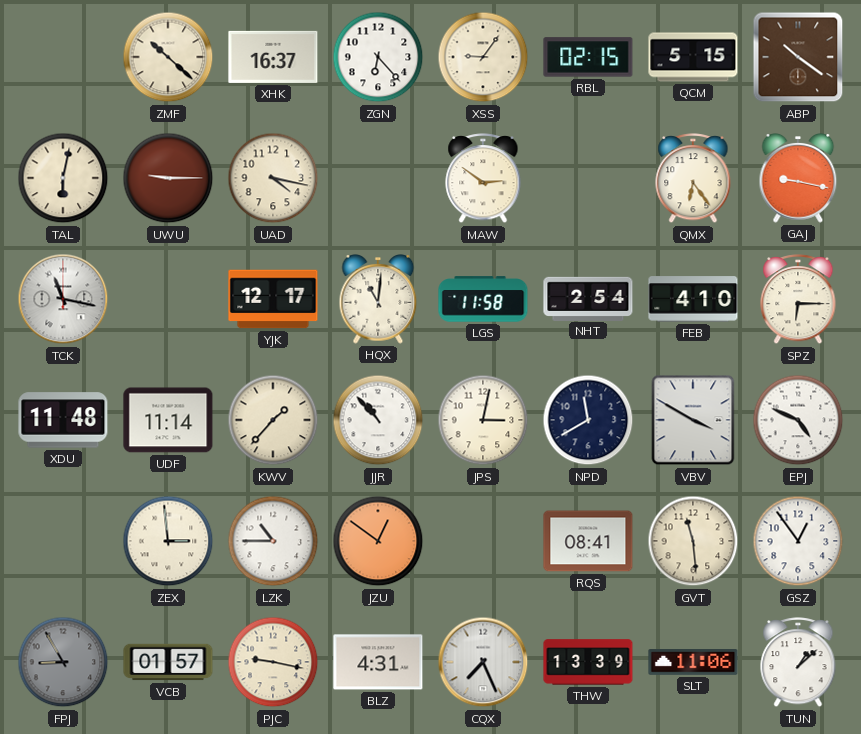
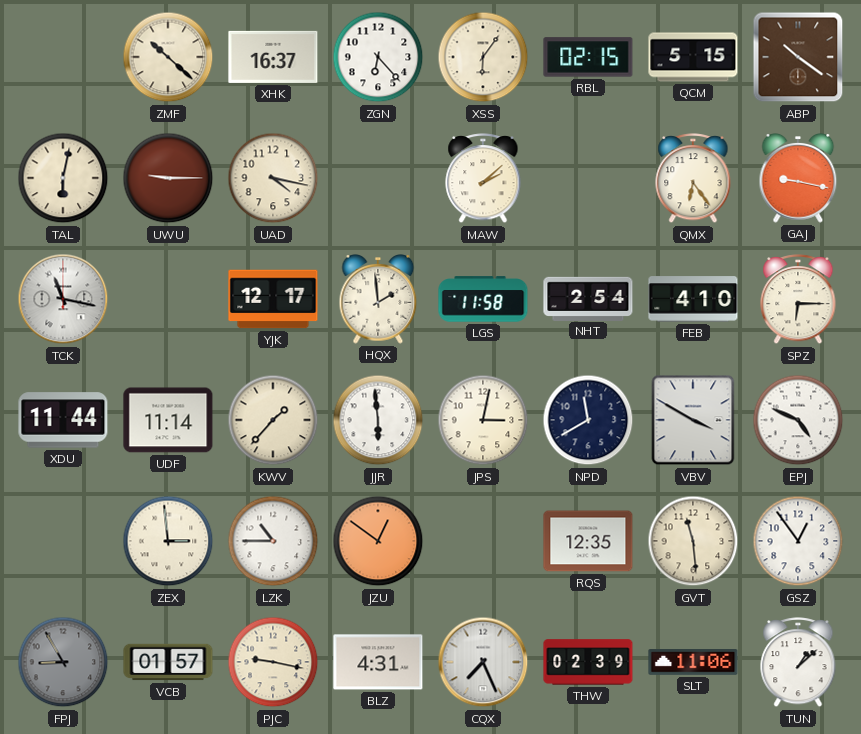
XSS: 9:06 -> 6:06
MAW: 2:51 -> 2:08
HQX: 11:01 -> 1:59
XDU: 11:48 -> 11:44
JJR: 10:53 -> 5:59
RQS: 08:41 -> 12:35
THW: 13:39 -> 02:39
